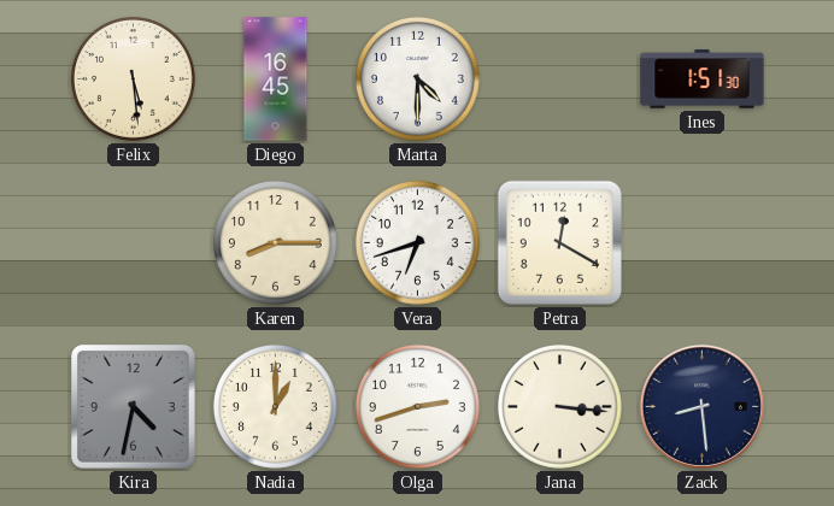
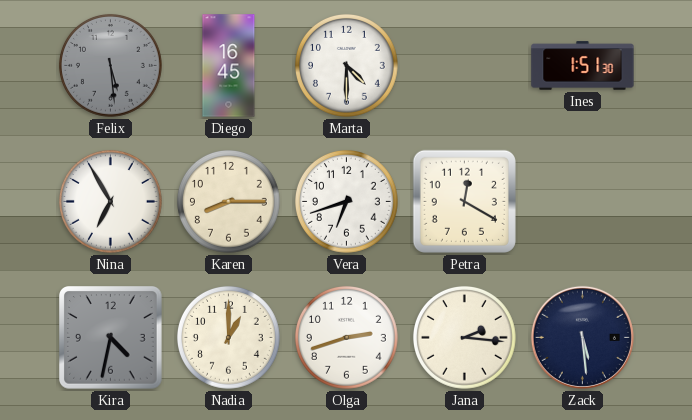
Felix dial: cream -> grey
Nina: none -> 6:55
Jana: 3:16 -> 2:16
Zack: 8:29 -> 5:29
